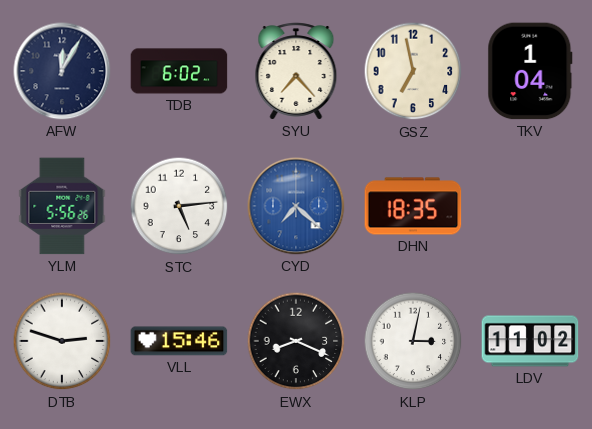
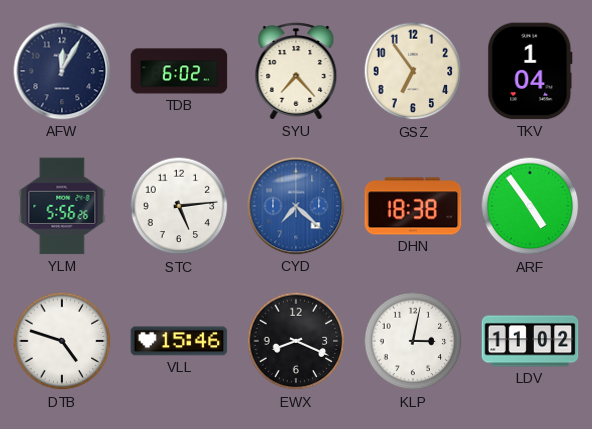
GSZ: 6:58 -> 6:54
DHN: 18:35 -> 18:38
ARF: none -> 4:54
DTB: 2:48 -> 4:48
